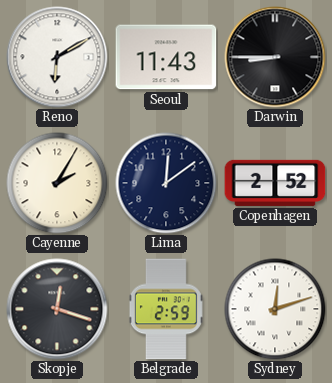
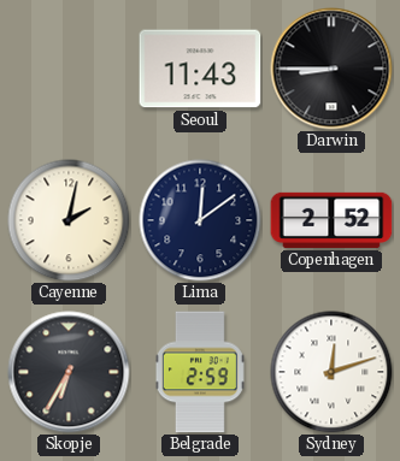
Reno: 6:10 -> none
Cayenne: 2:05 -> 2:02
Skopje: 12:18 -> 6:35
